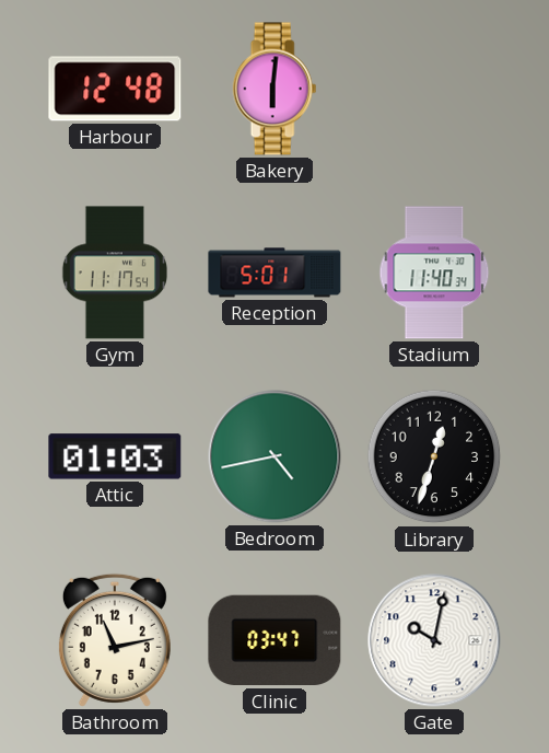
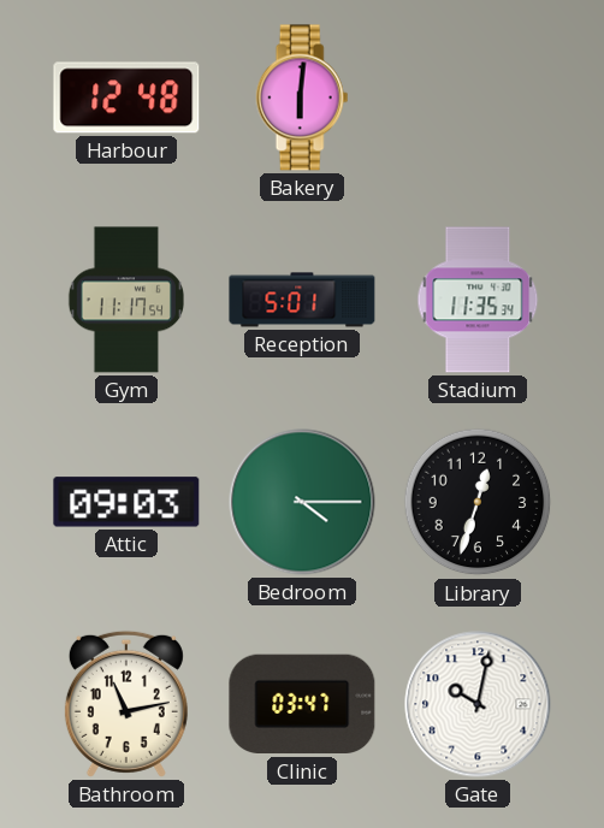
Stadium: 11:40 -> 11:35
Attic: 01:03 -> 09:03
Bedroom: 4:43 -> 4:15
